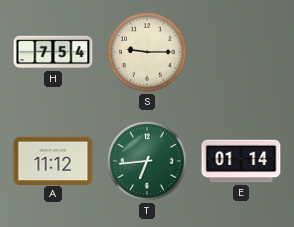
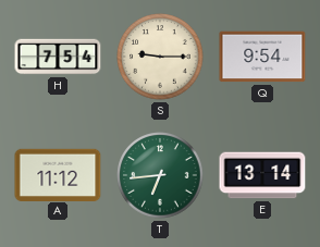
Q: none -> 9:54
E: 01:14 -> 13:14
